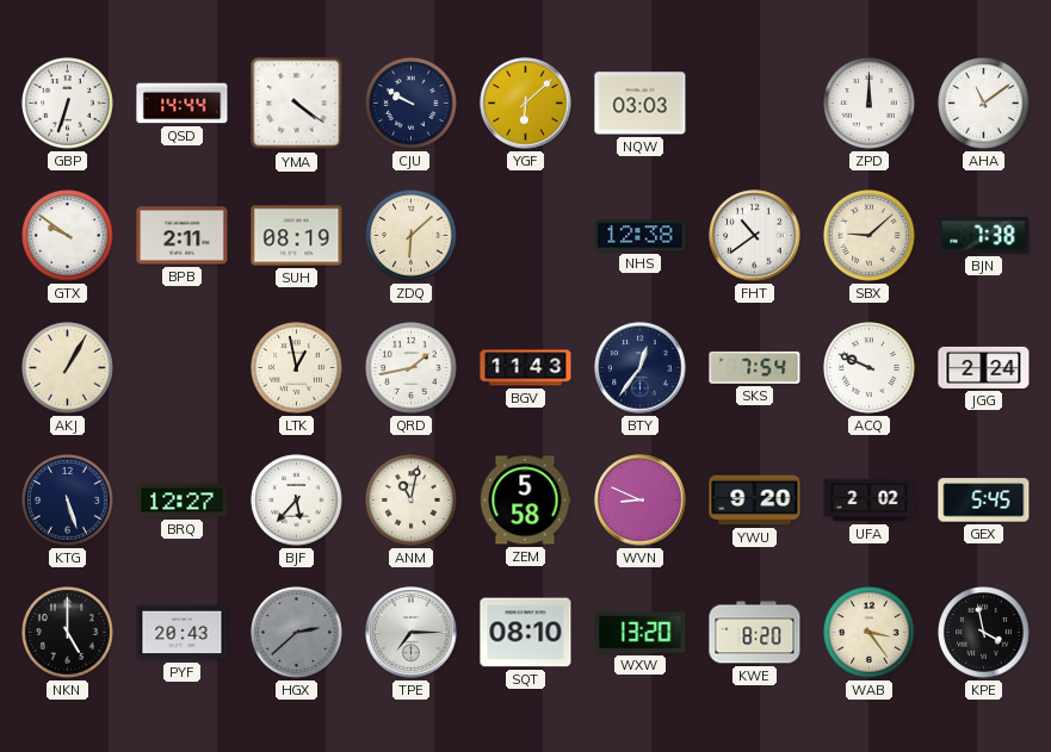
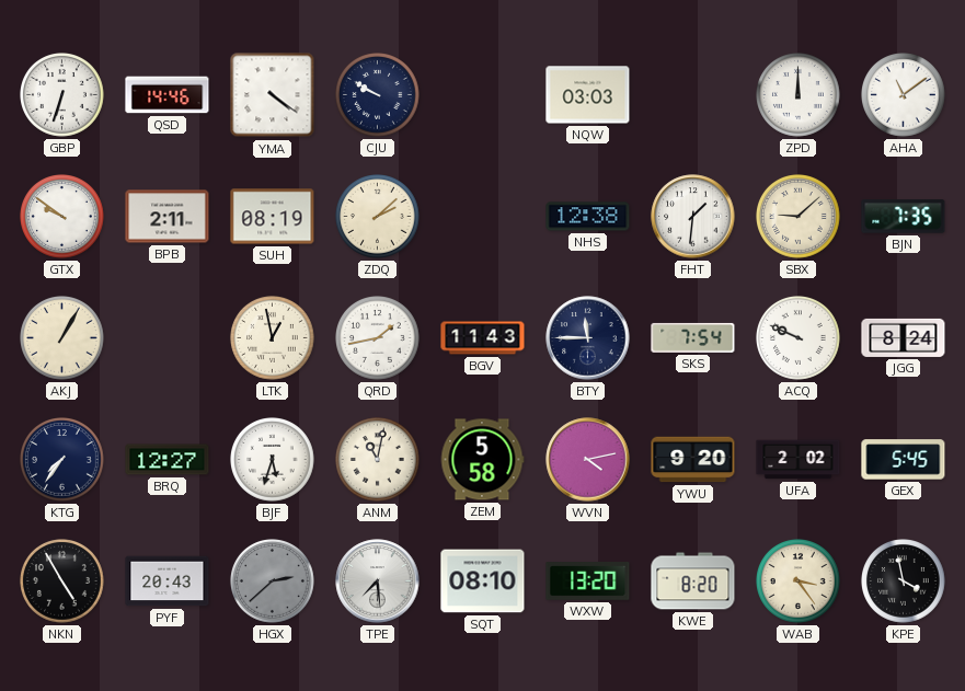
QSD: 14:44 -> 14:46
YGF: 6:08 -> none
ZDQ: 6:08 -> 2:08
FHT: 10:39 -> 1:31
BJN: 7:38 -> 7:35
BTY: 12:36 -> 11:45
JGG: 2:24 -> 8:24
KTG: 5:27 -> 7:36
BJF: 5:37 -> 5:33
WVN: 8:49 -> 4:13
NKN: 5:00 -> 4:55
TPE: 7:15 -> 7:29
